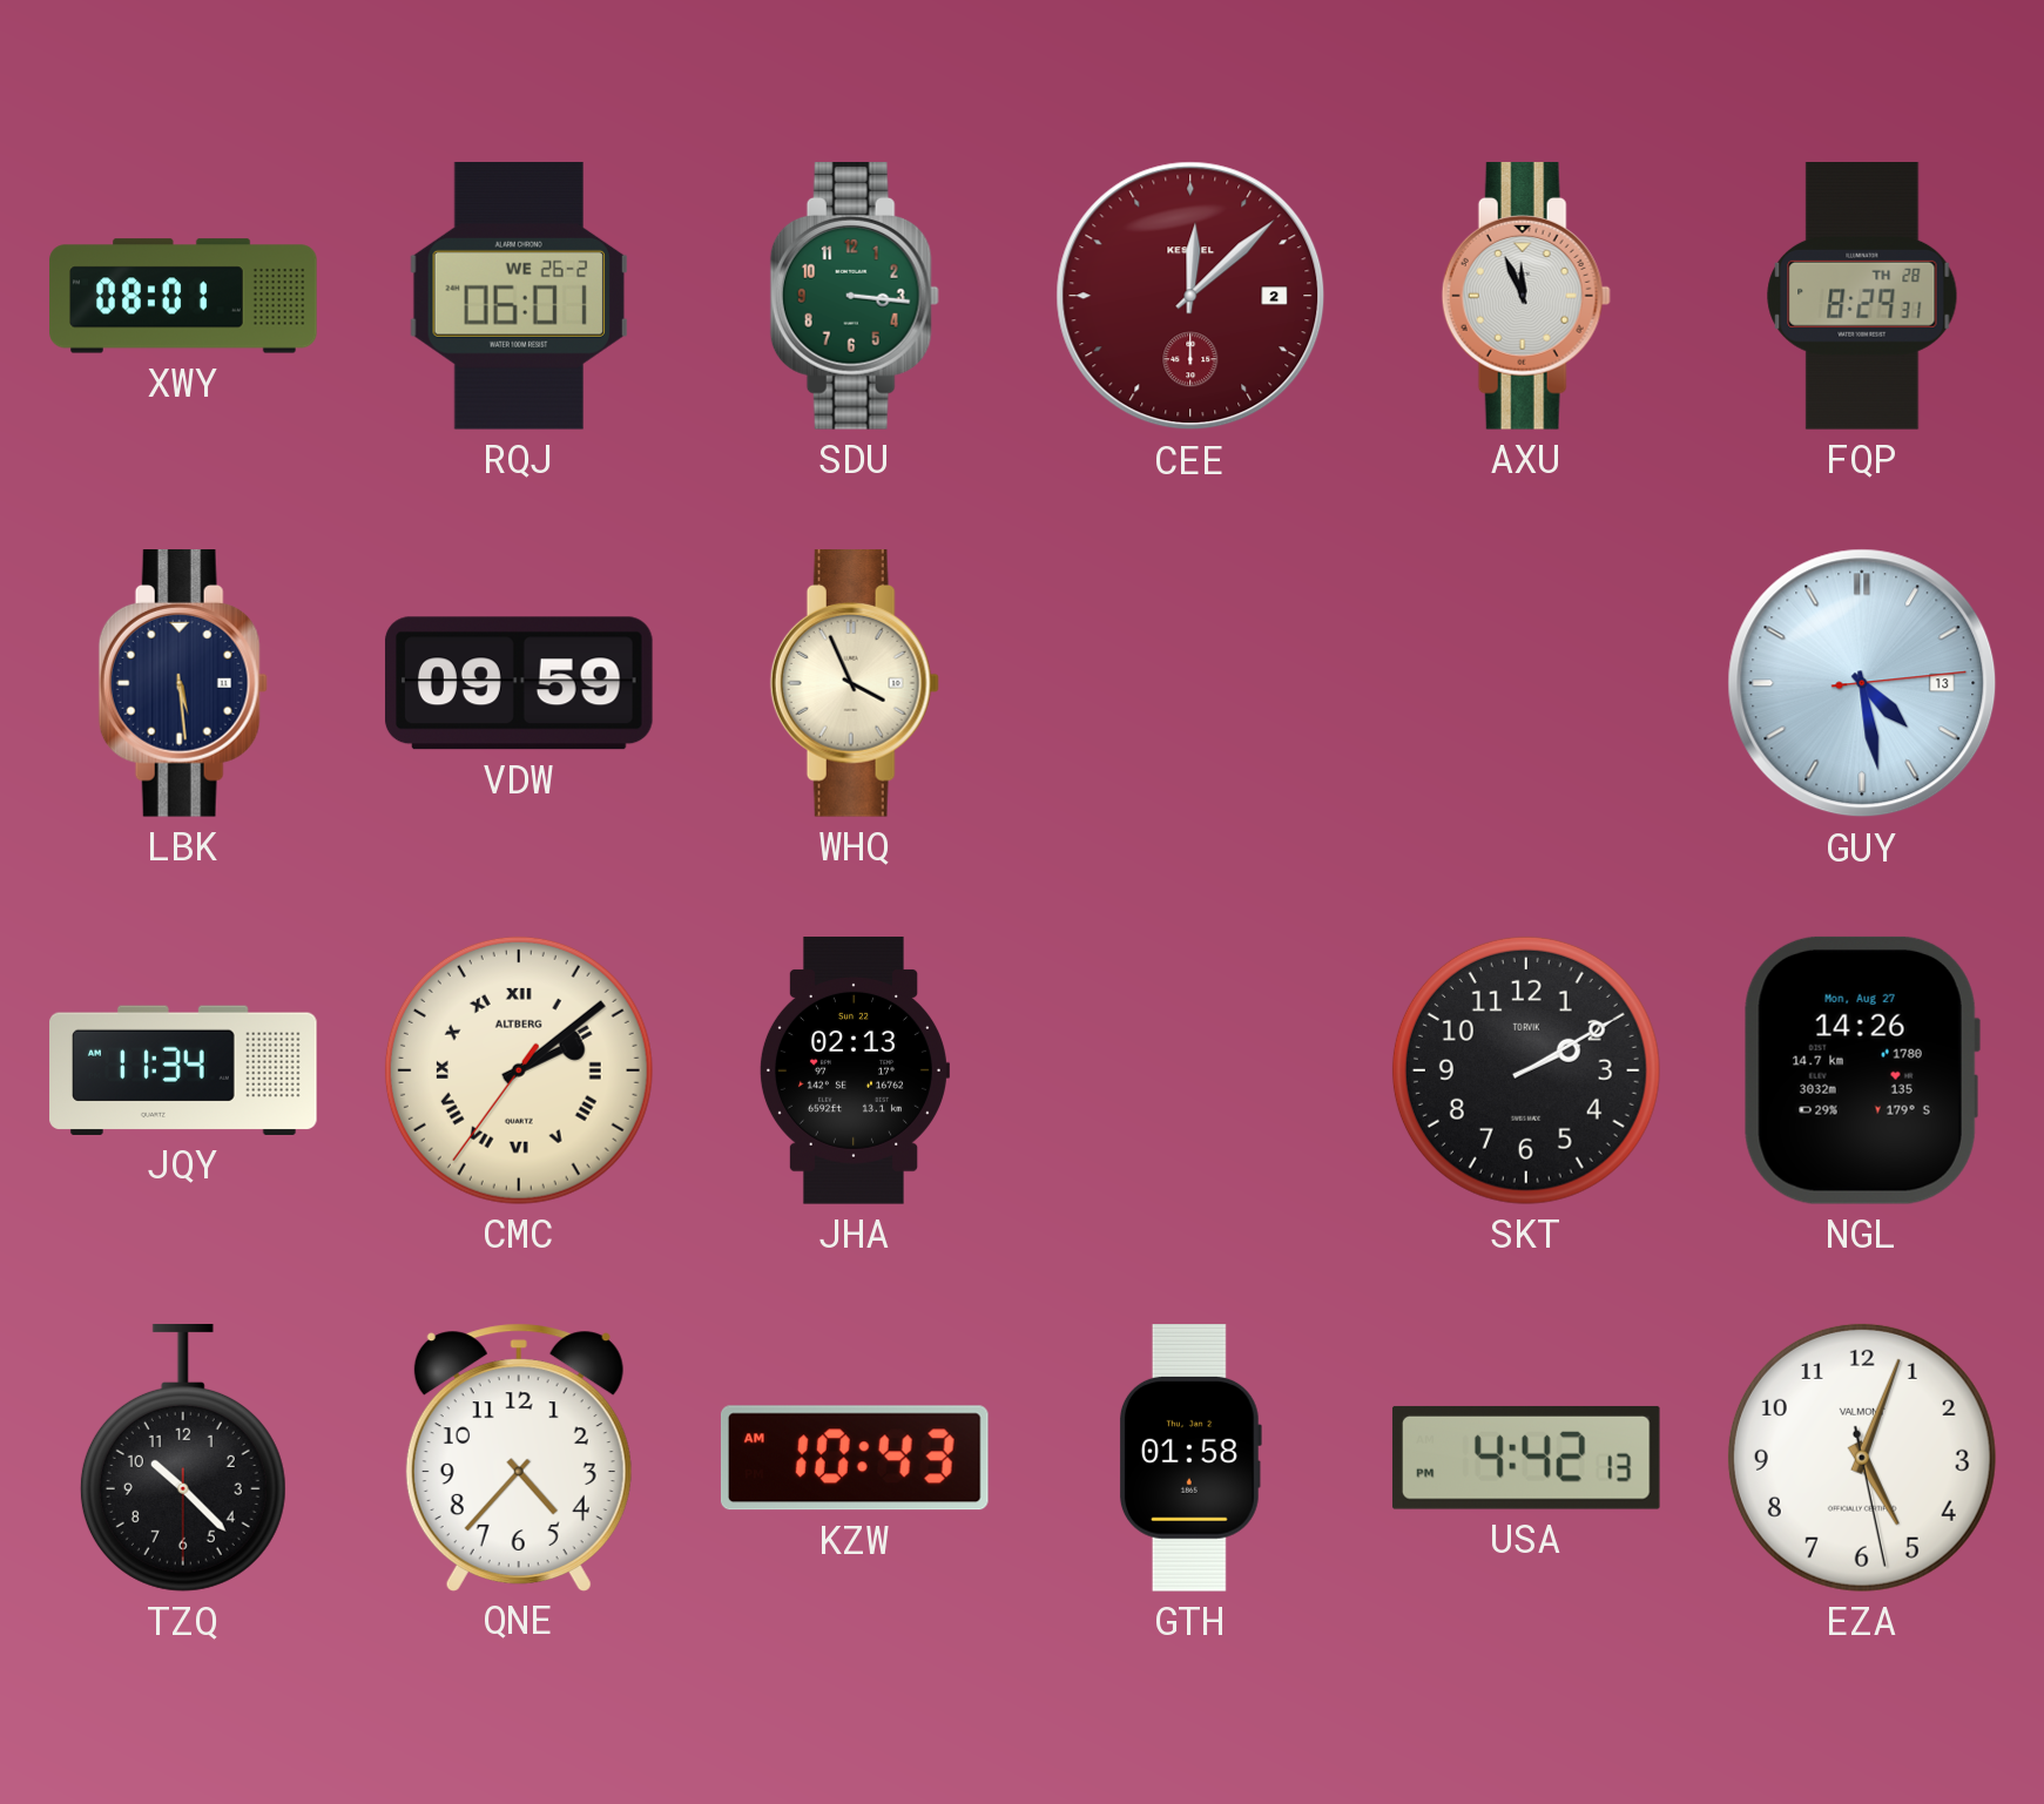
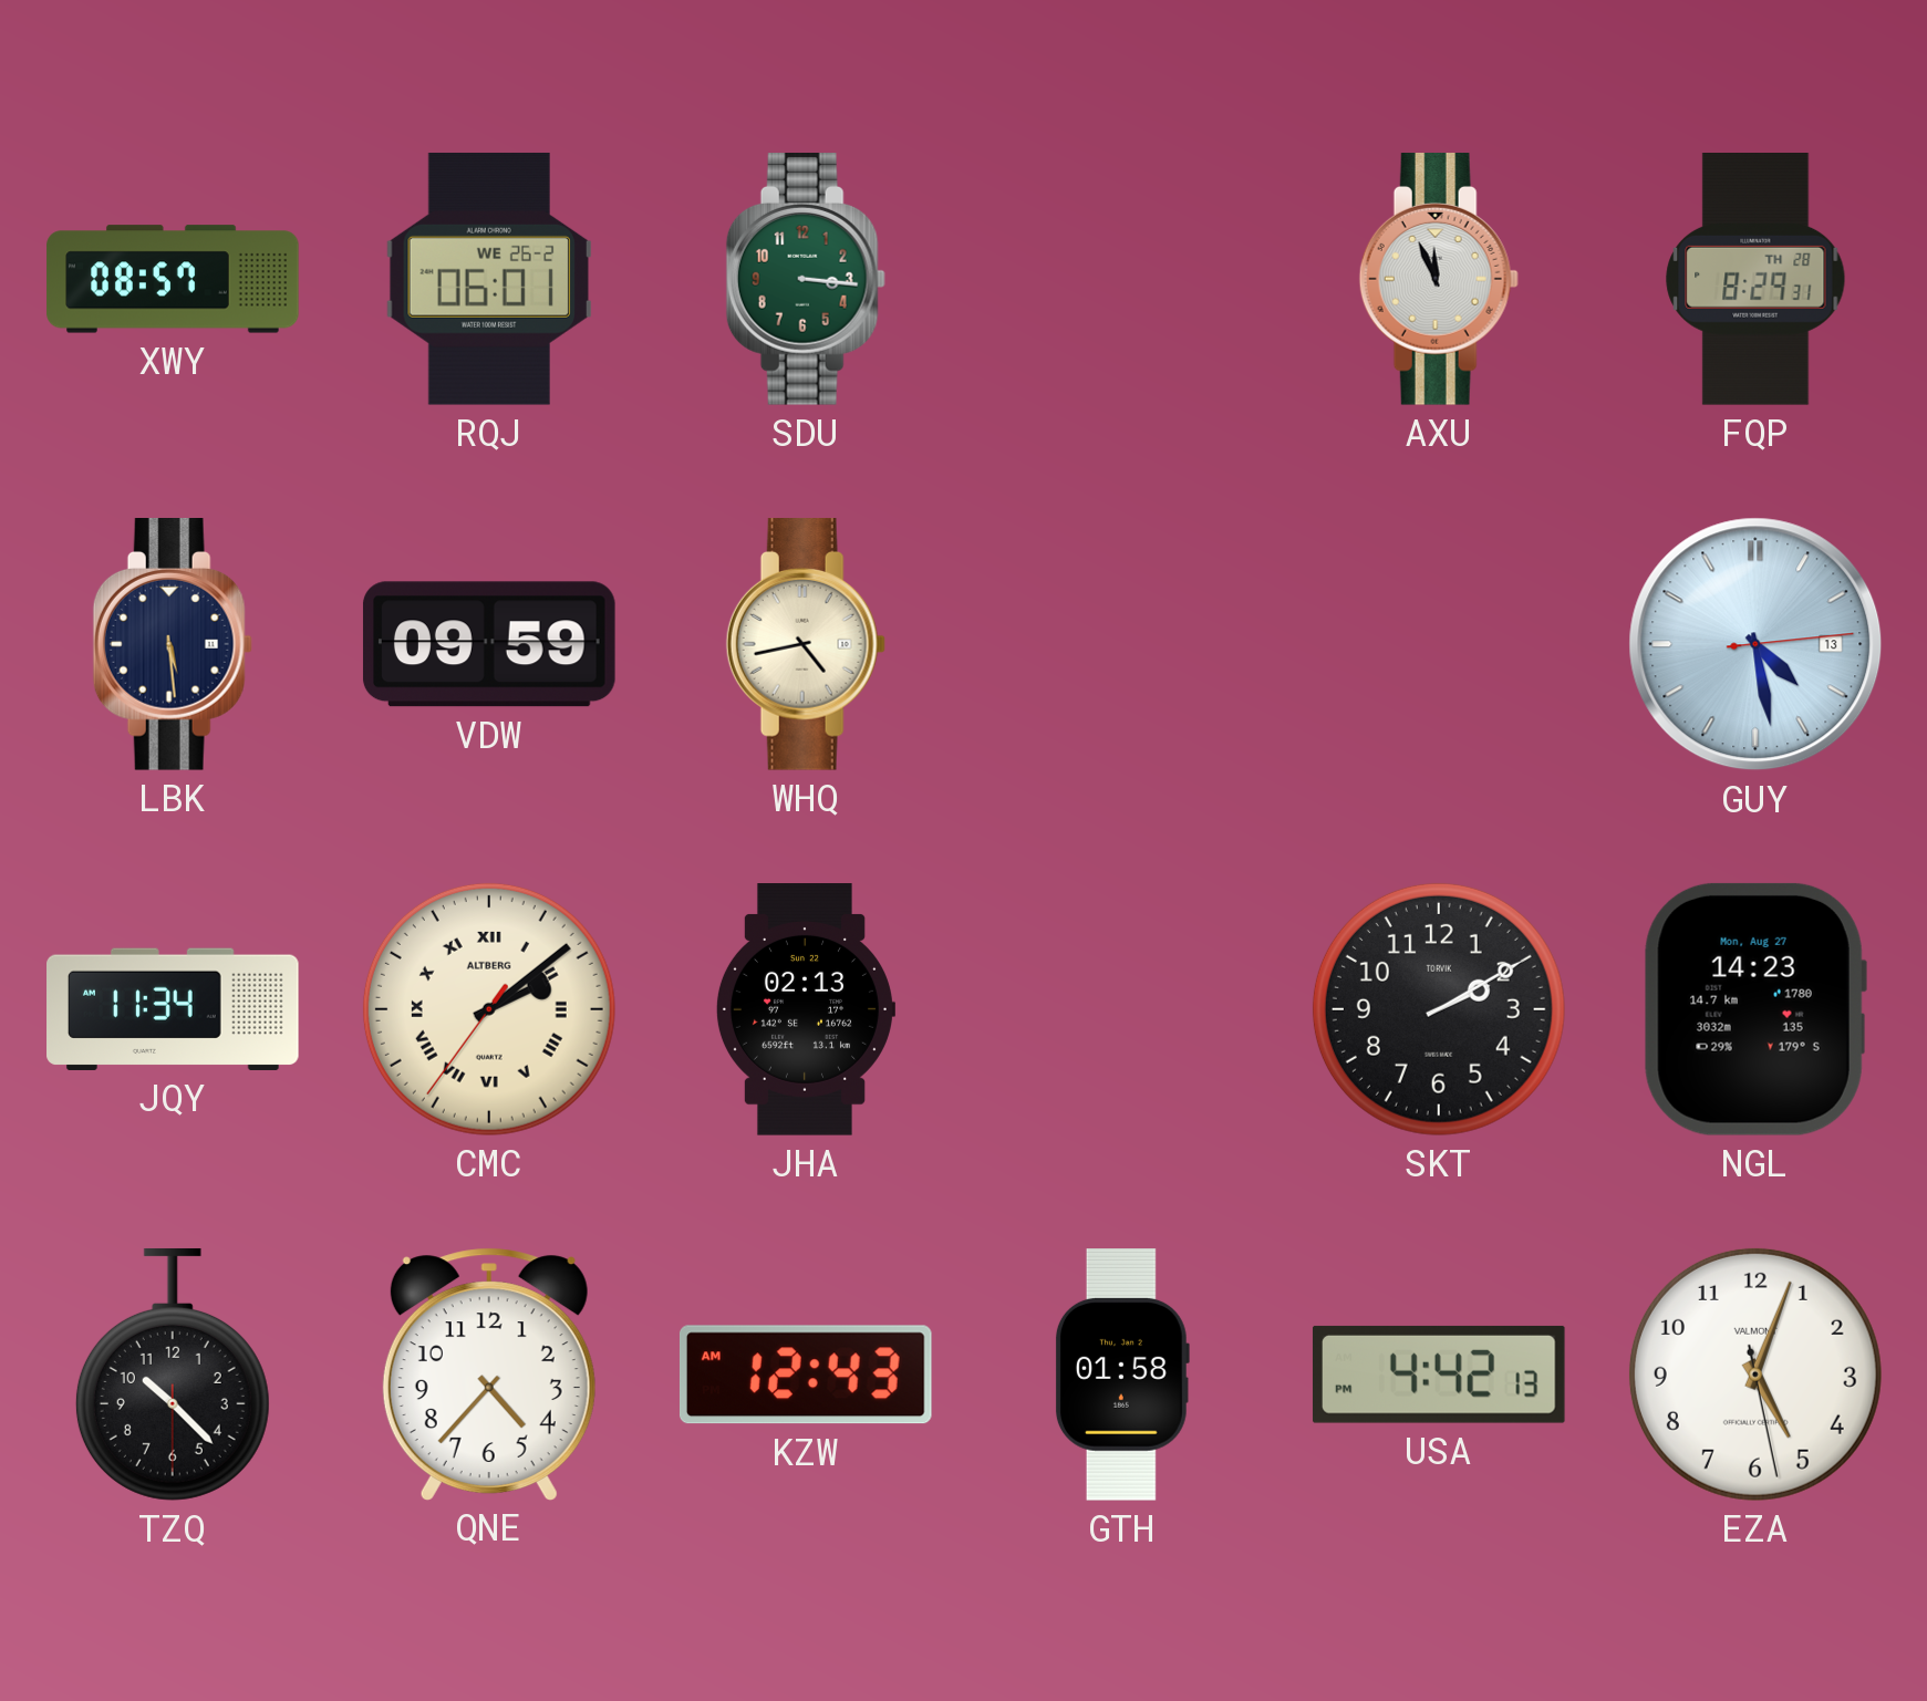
XWY: 08:01 -> 08:57
CEE: 12:08 -> none
WHQ: 3:56 -> 4:43
NGL: 14:26 -> 14:23
KZW: 10:43 -> 12:43
